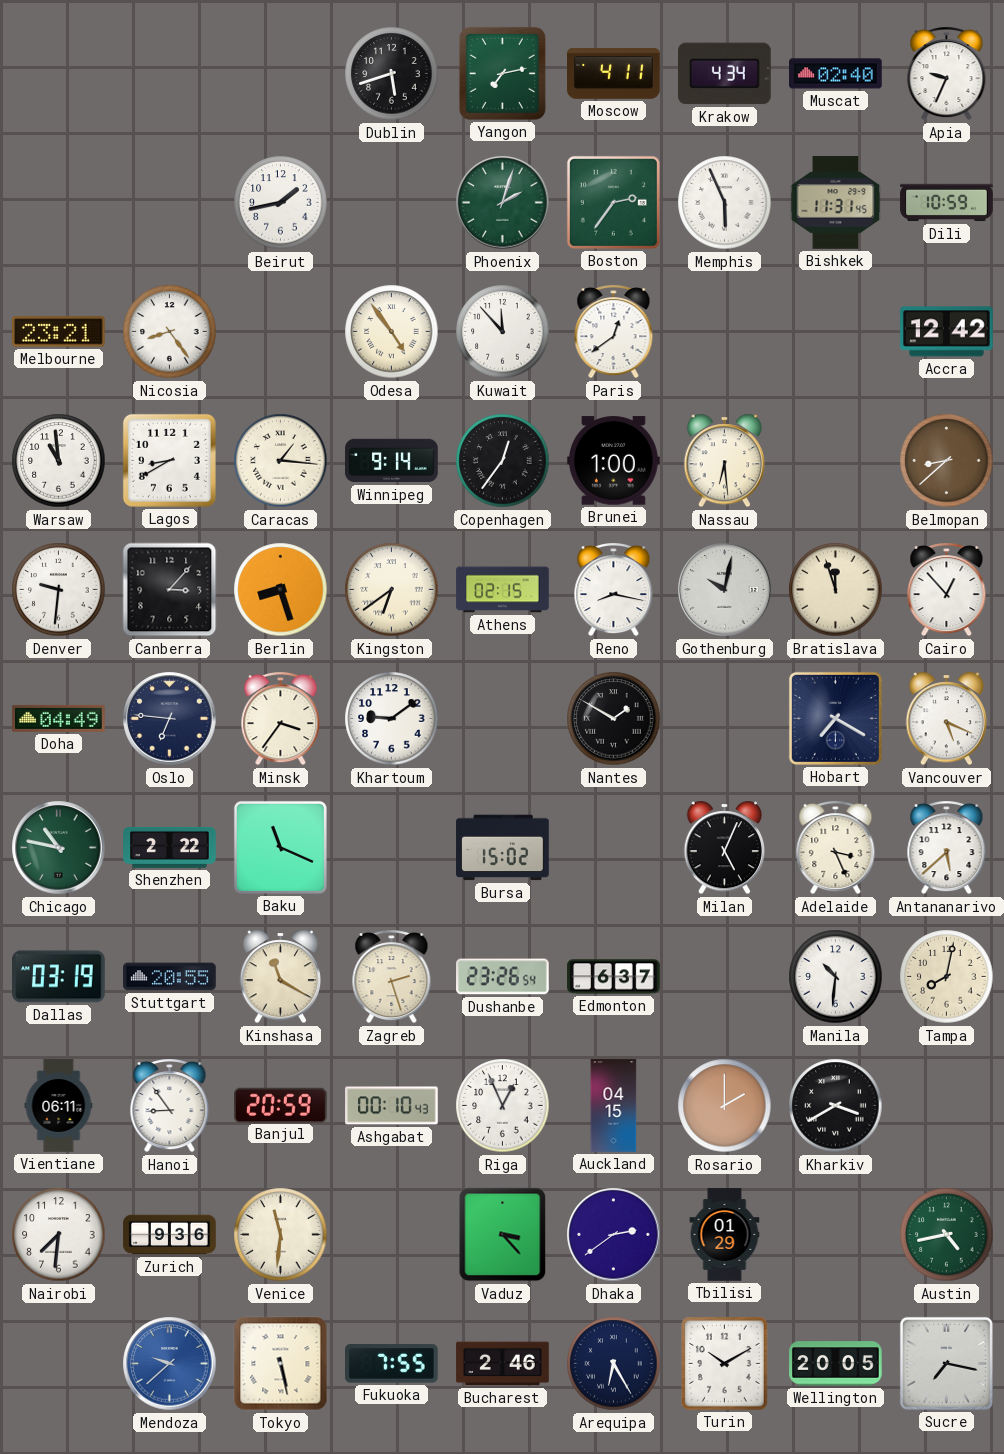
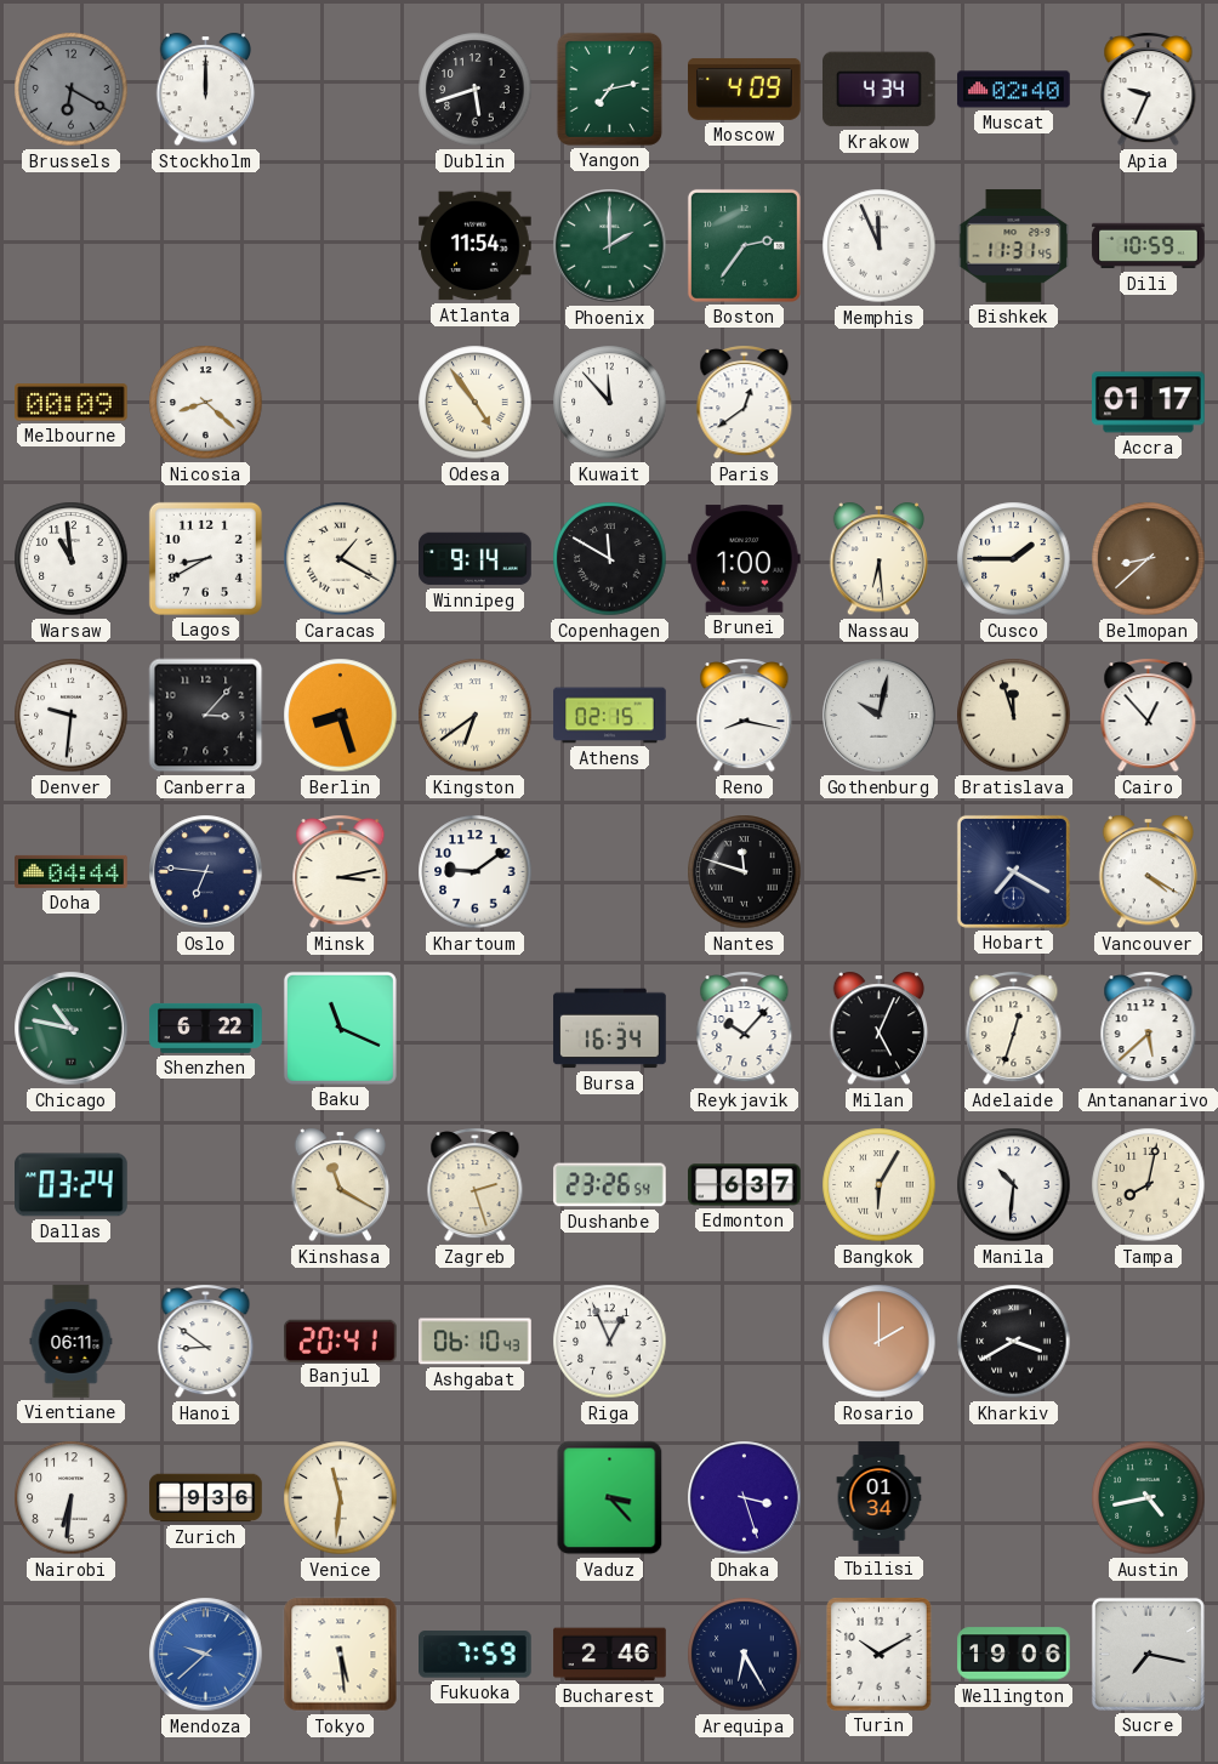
Brussels: none -> 6:20
Stockholm: none -> 12:00
Moscow: 4:11 -> 4:09
Beirut: 1:43 -> none
Atlanta: none -> 11:54
Phoenix: 2:03 -> 2:00
Memphis: 5:56 -> 11:56
Melbourne: 23:21 -> 00:09
Nicosia: 8:24 -> 8:22
Accra: 12:42 -> 01:17
Caracas: 1:16 -> 1:20
Copenhagen: 12:36 -> 11:50
Cusco: none -> 1:45
Doha: 04:49 -> 04:44
Minsk: 3:36 -> 3:13
Nantes: 1:50 -> 11:48
Vancouver: 5:19 -> 4:20
Shenzhen: 2:22 -> 6:22
Bursa: 15:02 -> 16:34
Reykjavik: none -> 10:07
Adelaide: 3:26 -> 12:33
Dallas: 03:19 -> 03:24
Stuttgart: 20:55 -> none
Bangkok: none -> 6:05
Hanoi: 8:54 -> 8:51
Banjul: 20:59 -> 20:41
Ashgabat: 00:10 -> 06:10
Auckland: 04:15 -> none
Nairobi: 7:31 -> 6:31
Dhaka: 2:39 -> 3:27
Tbilisi: 01:29 -> 01:34
Tokyo: 5:28 -> 5:29
Fukuoka: 7:55 -> 7:59
Wellington: 20:05 -> 19:06
